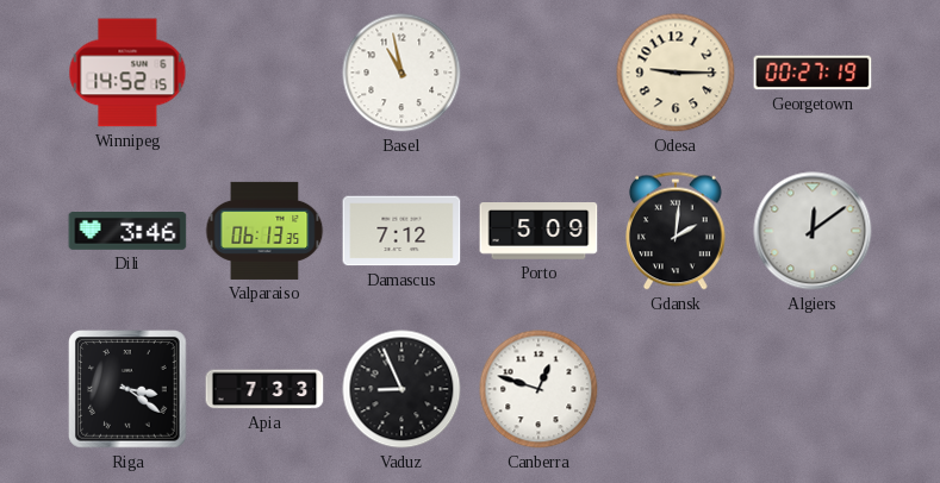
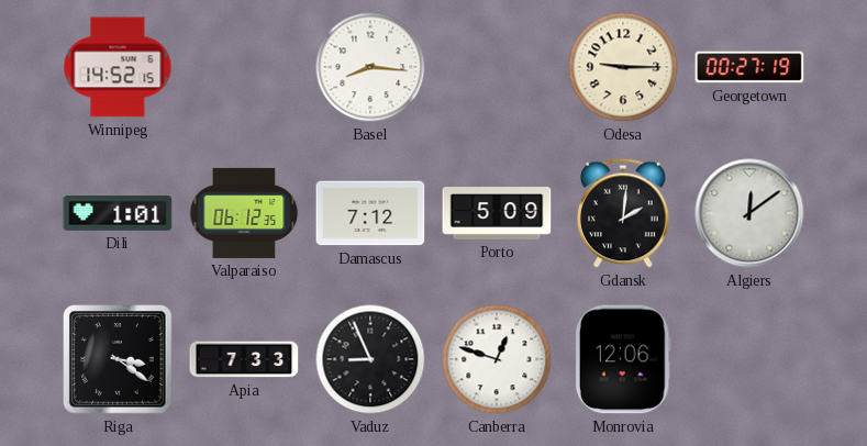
Basel: 10:58 -> 8:16
Dili: 3:46 -> 1:01
Valparaiso: 06:13 -> 06:12
Monrovia: none -> 12:06
